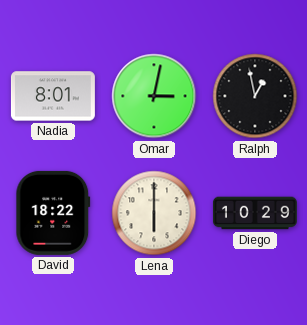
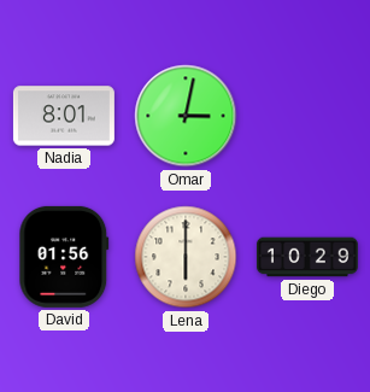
Ralph: 12:58 -> none
David: 18:22 -> 01:56
